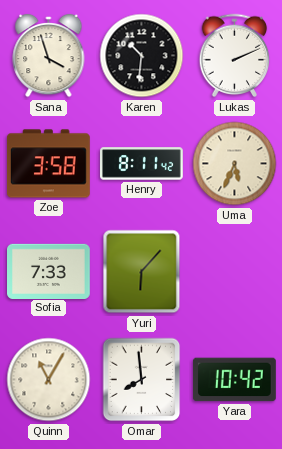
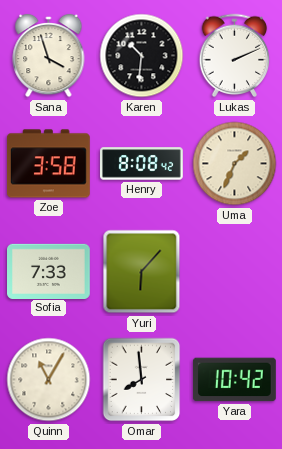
Henry: 8:11 -> 8:08
Uma: 5:34 -> 1:34
